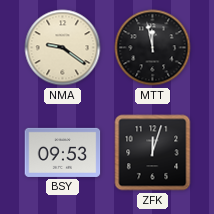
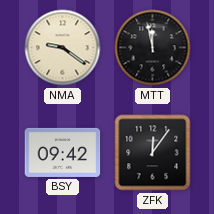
BSY: 09:53 -> 09:42
ZFK: 12:03 -> 12:06
